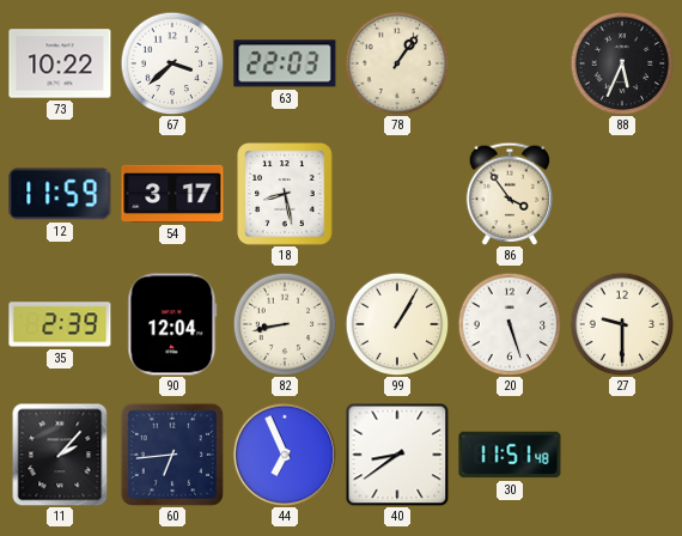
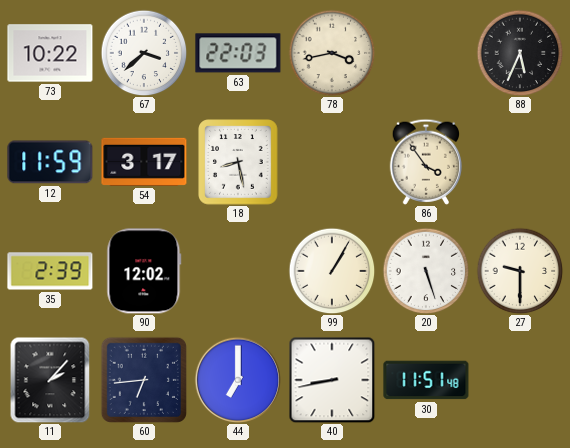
78: 1:06 -> 3:43
90: 12:04 -> 12:02
82: 8:43 -> none
44: 6:56 -> 7:00
40: 8:39 -> 8:43
